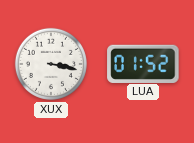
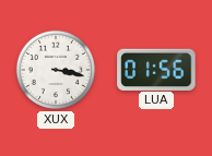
LUA: 01:52 -> 01:56
